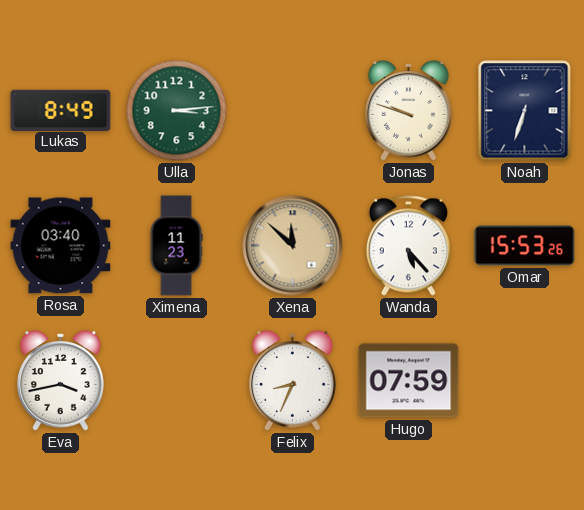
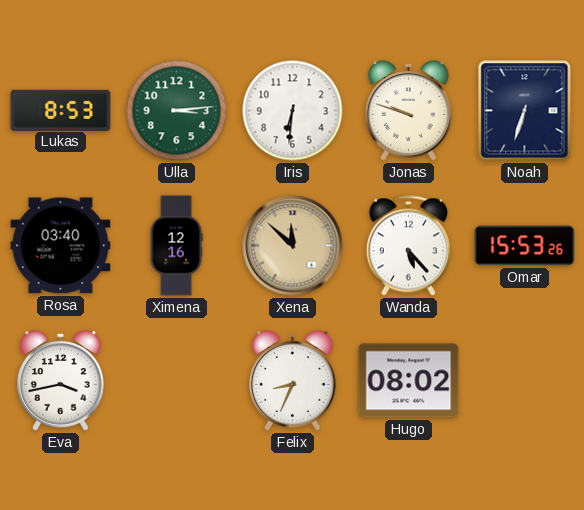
Lukas: 8:49 -> 8:53
Iris: none -> 6:31
Ximena: 11:23 -> 12:16
Hugo: 07:59 -> 08:02
